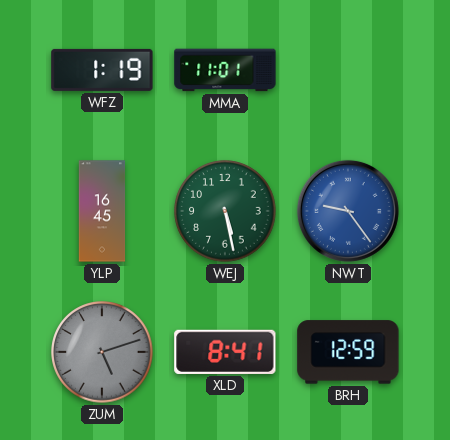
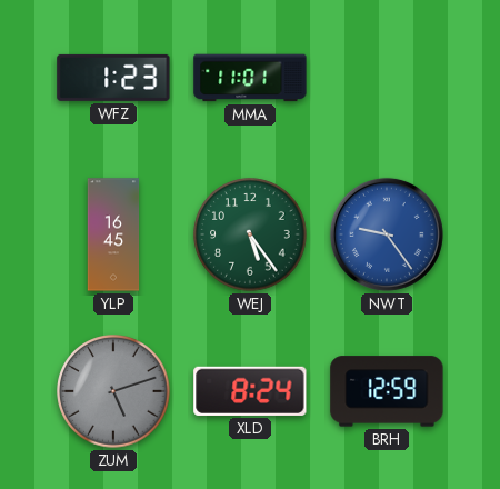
WFZ: 1:19 -> 1:23
WEJ: 5:28 -> 5:24
XLD: 8:41 -> 8:24
